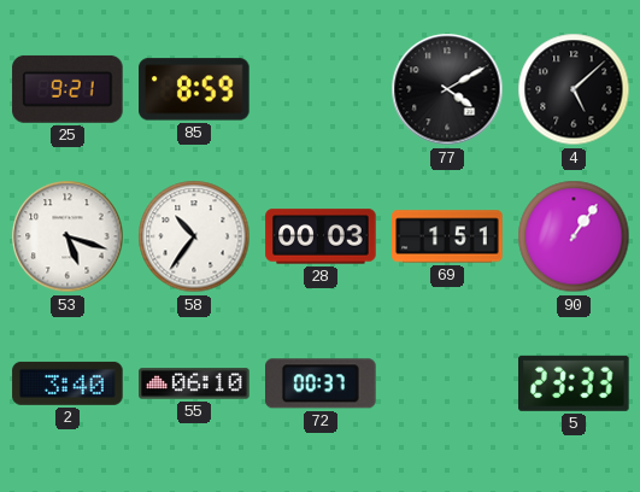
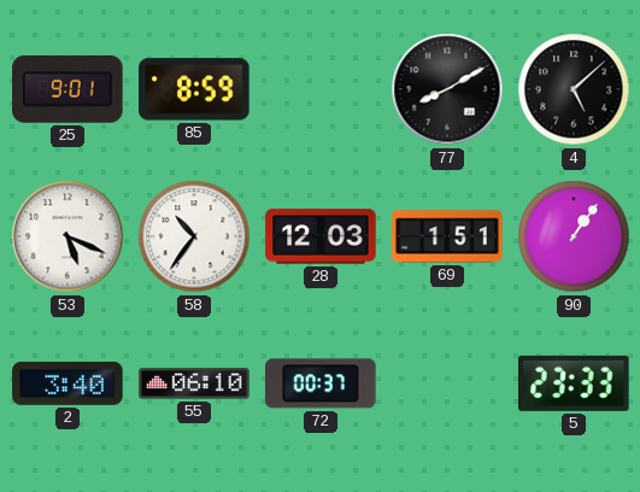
25: 9:21 -> 9:01
77: 4:10 -> 8:10
53: 5:18 -> 5:19
28: 00:03 -> 12:03
